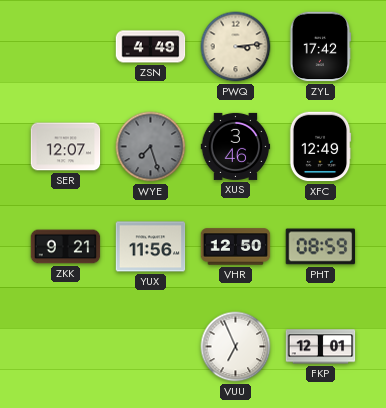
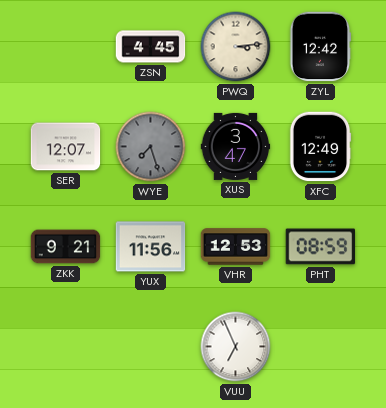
ZSN: 4:49 -> 4:45
ZYL: 17:42 -> 12:42
XUS: 3:46 -> 3:47
VHR: 12:50 -> 12:53
FKP: 12:01 -> none
